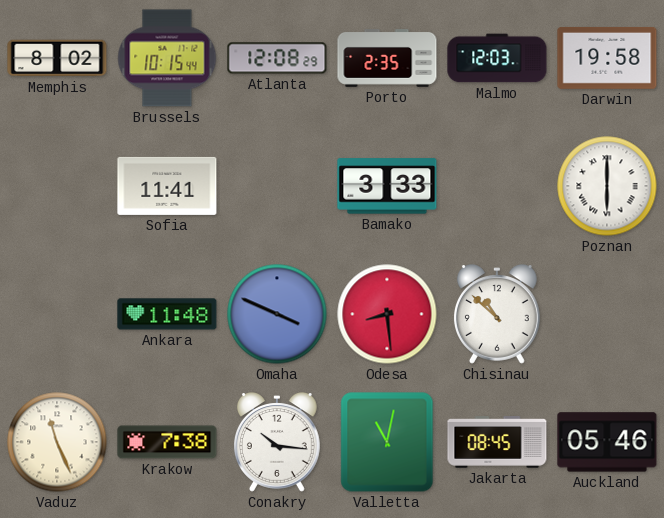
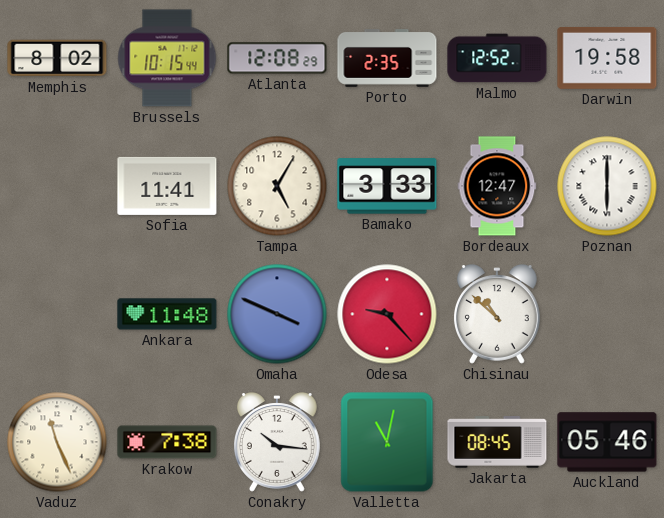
Malmo: 12:03 -> 12:52
Tampa: none -> 5:05
Bordeaux: none -> 12:47
Odesa: 8:29 -> 9:23
